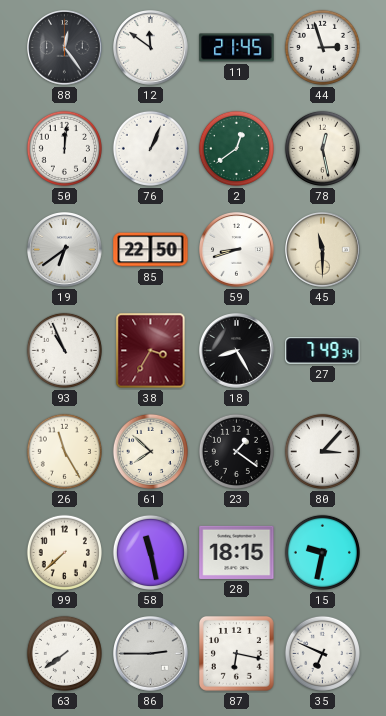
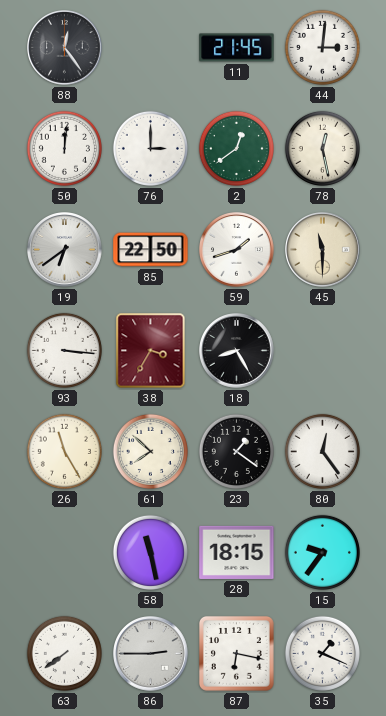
12: 11:51 -> none
44: 2:57 -> 3:01
76: 1:04 -> 3:00
59: 8:42 -> 1:42
93: 10:56 -> 3:16
27: 7:49 -> none
80: 3:07 -> 12:24
99: 7:38 -> none
15: 9:32 -> 9:36
35: 6:49 -> 1:19
